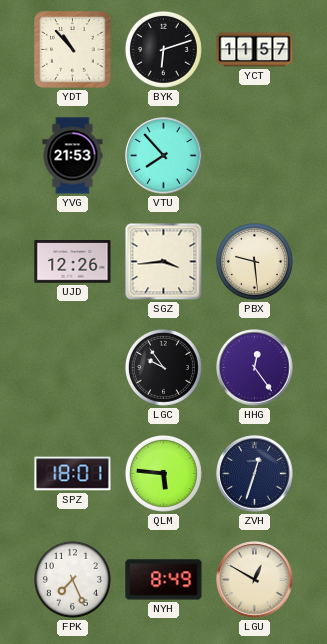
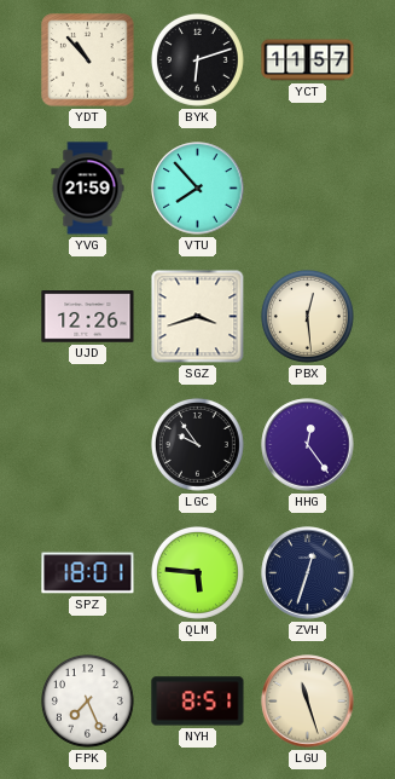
YVG: 21:53 -> 21:59
SGZ: 3:44 -> 3:42
PBX: 9:29 -> 12:29
NYH: 8:49 -> 8:51
LGU: 12:50 -> 11:27
